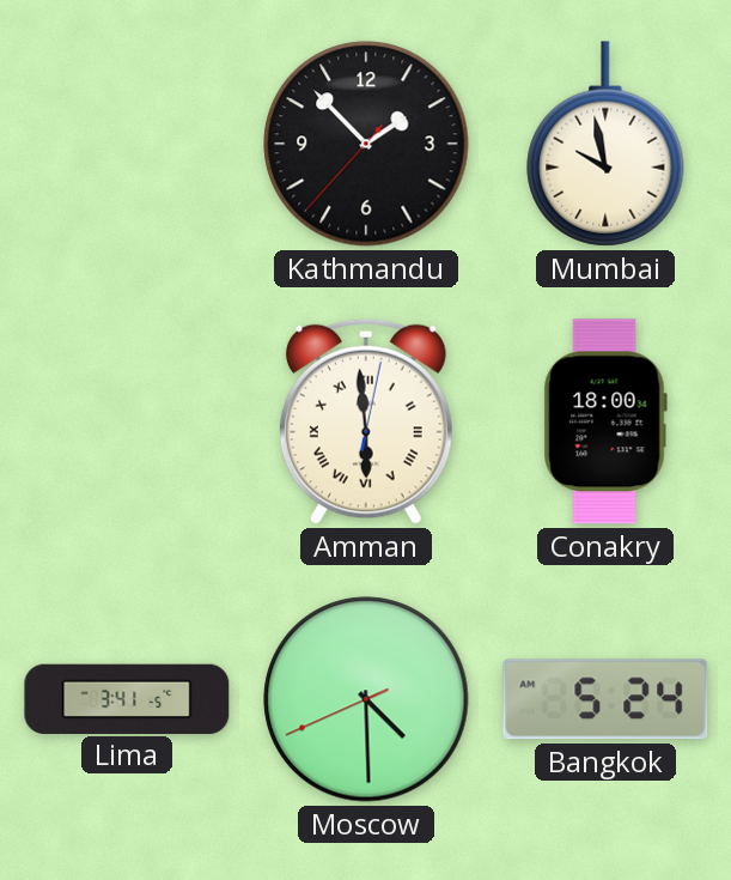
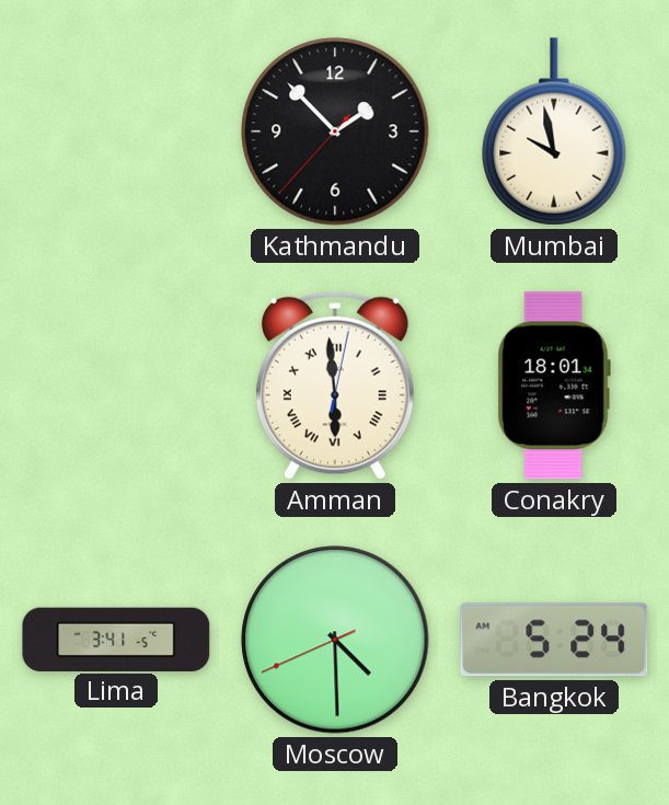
Conakry: 18:00 -> 18:01
